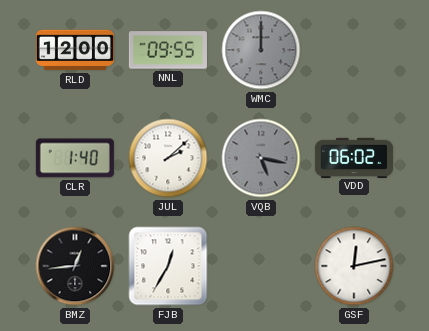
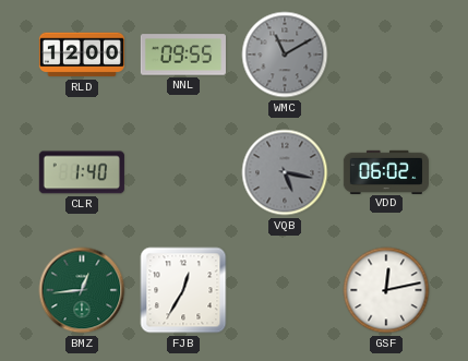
WMC: 12:00 -> 11:10
JUL: 2:08 -> none
BMZ dial: black -> green
